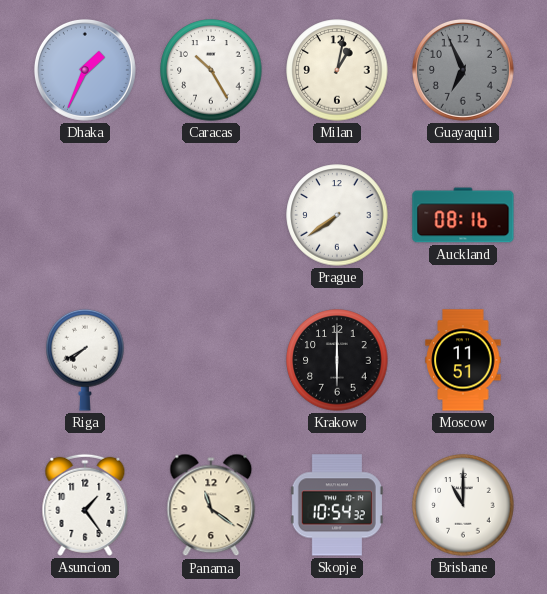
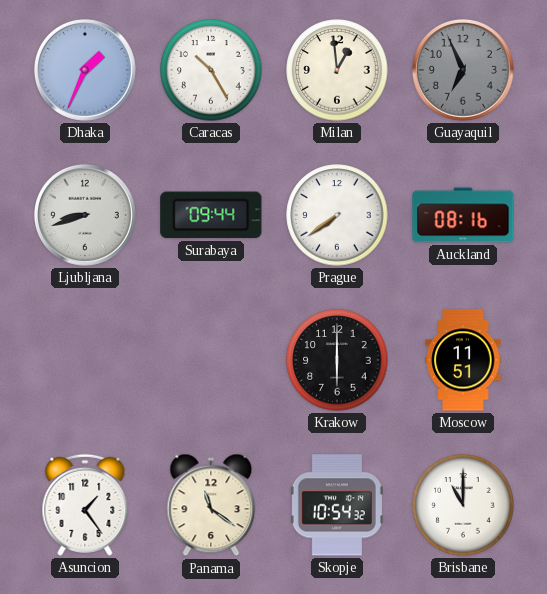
Milan: 1:02 -> 12:59
Ljubljana: none -> 8:42
Surabaya: none -> 09:44
Riga: 7:40 -> none
